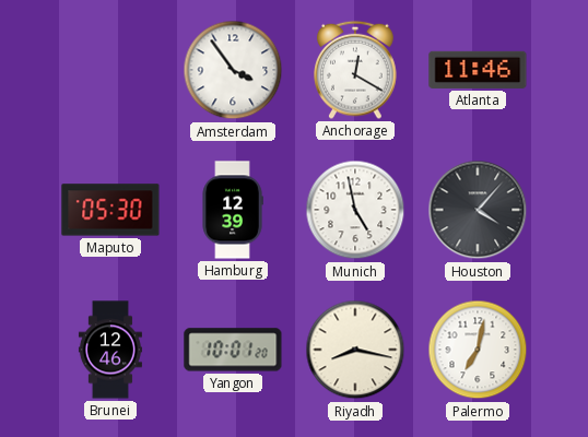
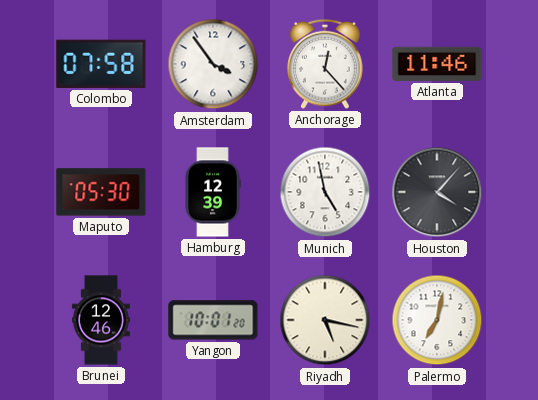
Colombo: none -> 07:58
Anchorage: 12:20 -> 12:23
Riyadh: 8:17 -> 5:17
